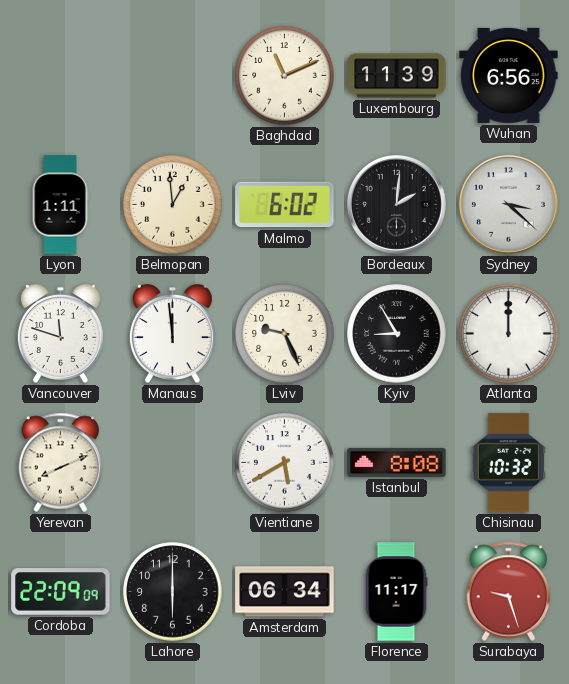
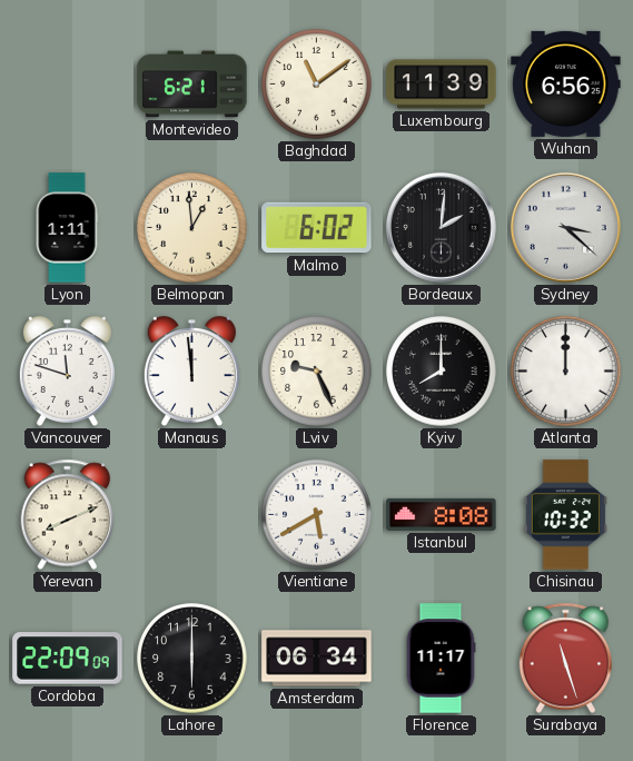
Montevideo: none -> 6:21
Baghdad: 11:11 -> 11:09
Kyiv: 8:55 -> 8:00
Surabaya: 9:27 -> 11:27
